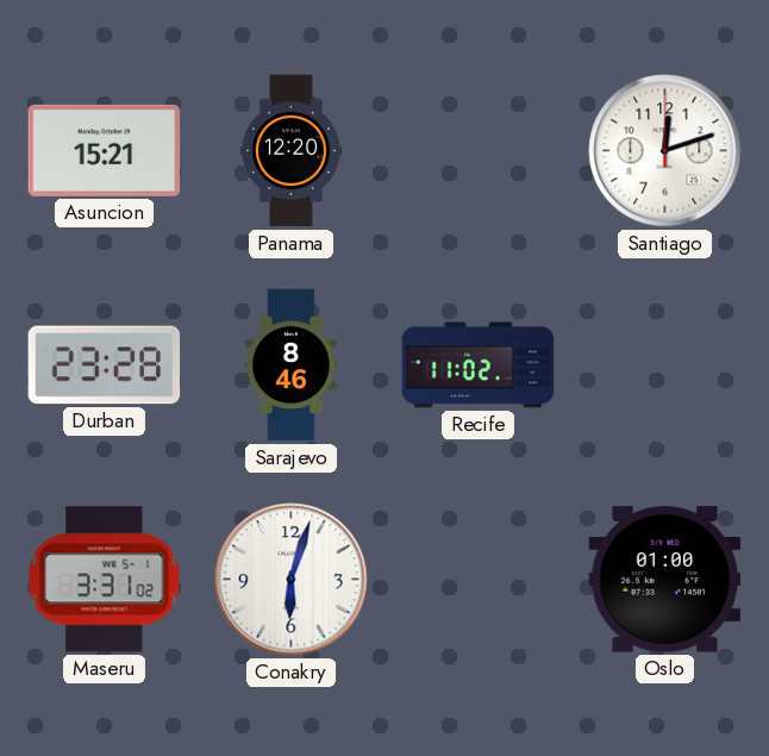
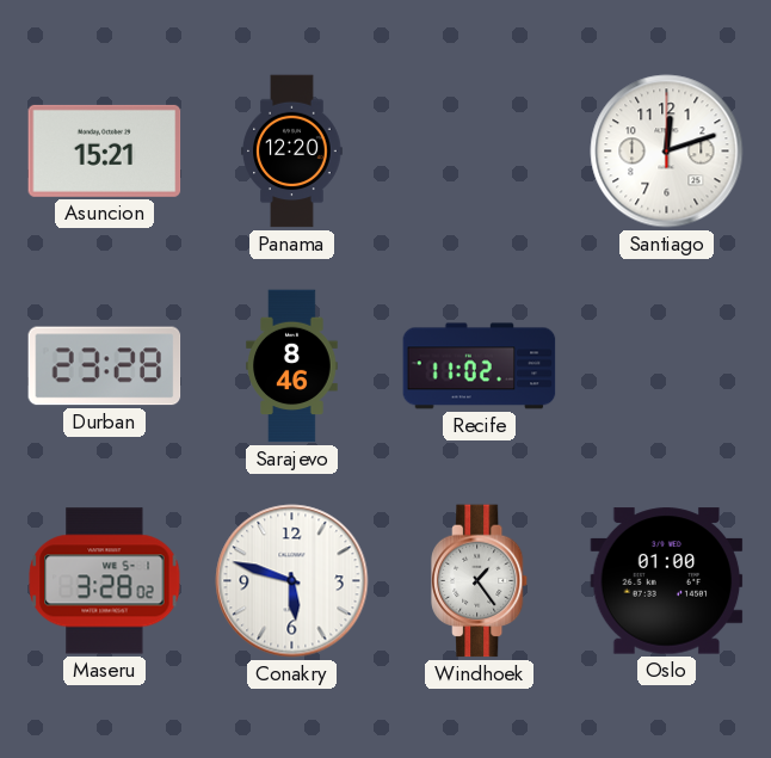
Maseru: 3:31 -> 3:28
Conakry: 6:03 -> 5:48
Windhoek: none -> 1:24
